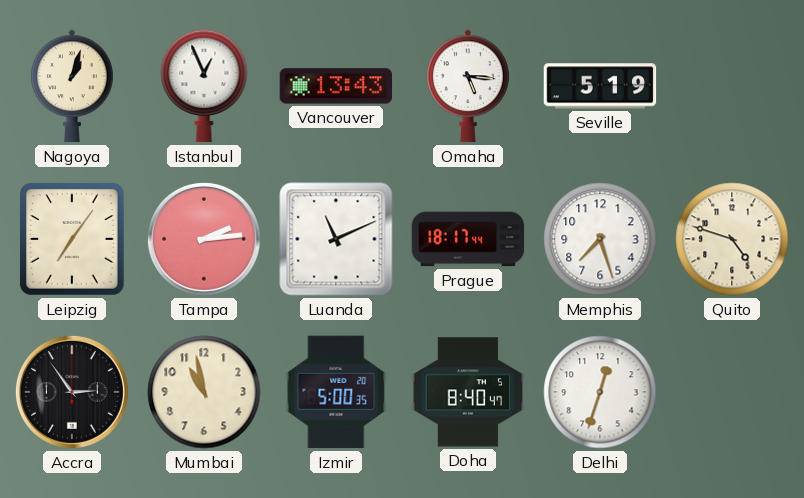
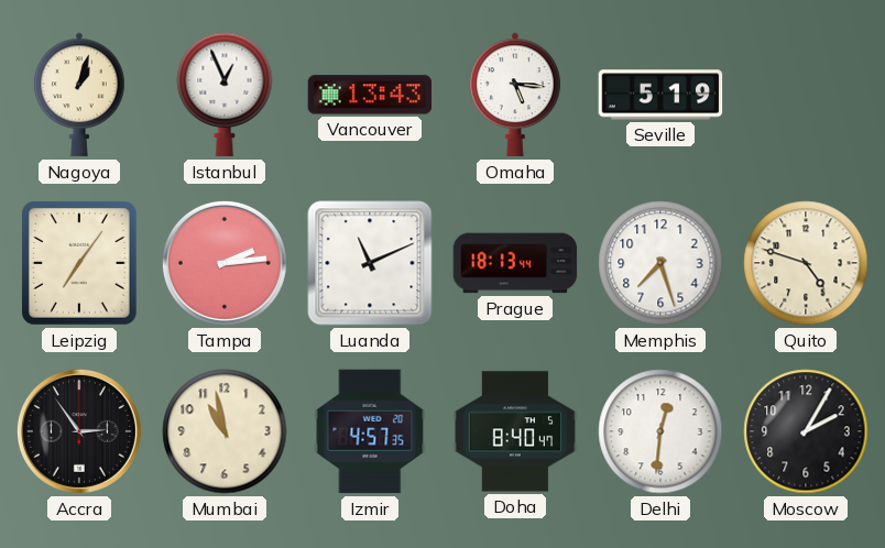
Prague: 18:17 -> 18:13
Izmir: 5:00 -> 4:57
Delhi: 12:33 -> 12:31
Moscow: none -> 2:05
